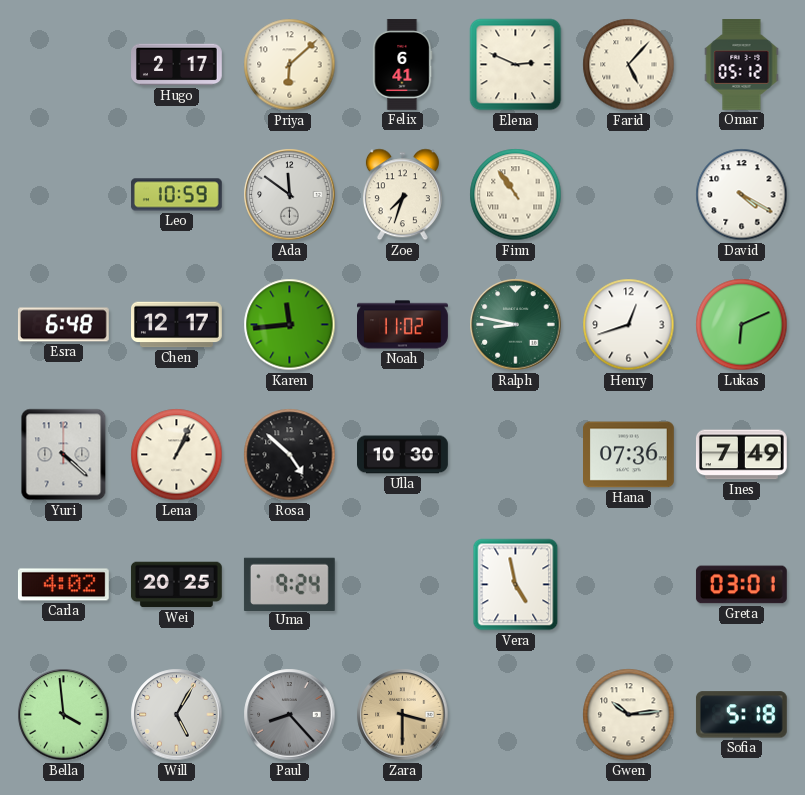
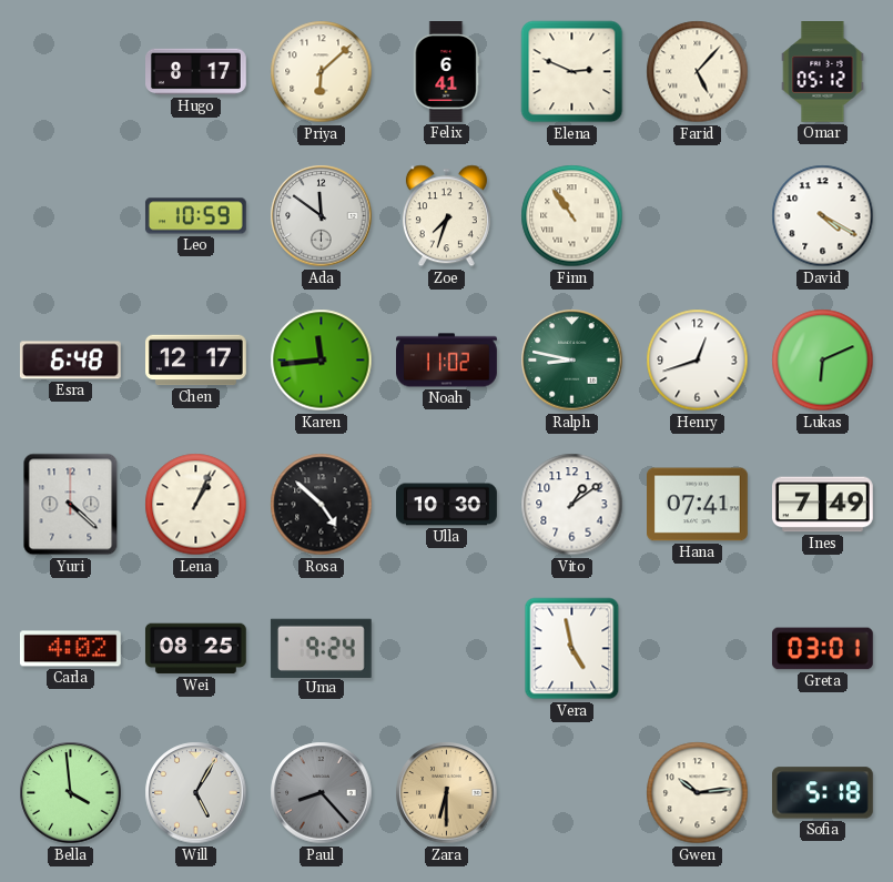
Hugo: 2:17 -> 8:17
Vito: none -> 1:09
Hana: 07:36 -> 07:41
Wei: 20:25 -> 08:25
Zara: 3:30 -> 6:30
